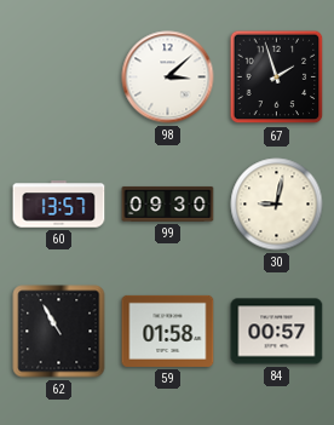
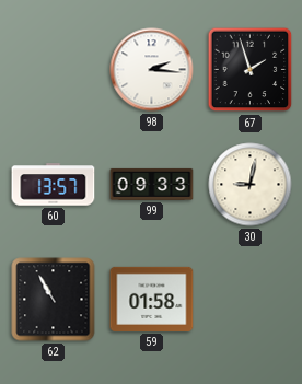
98: 3:08 -> 2:16
99: 09:30 -> 09:33
84: 00:57 -> none
